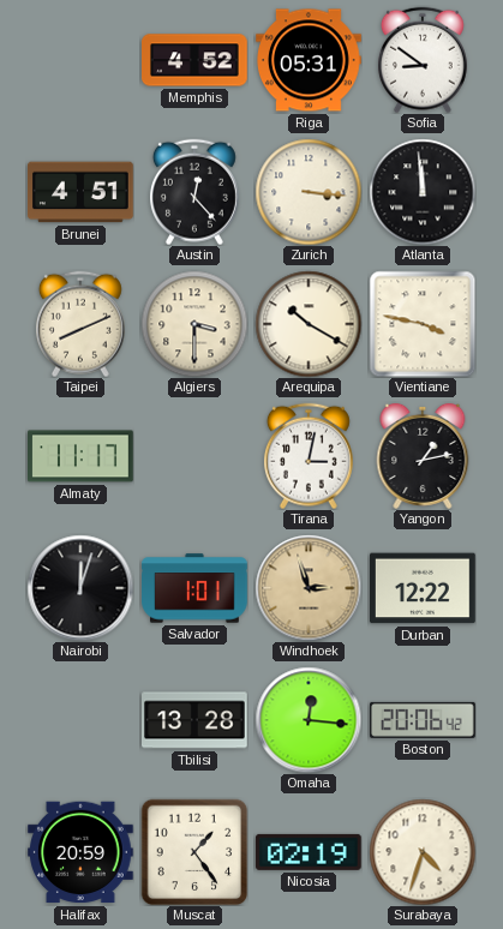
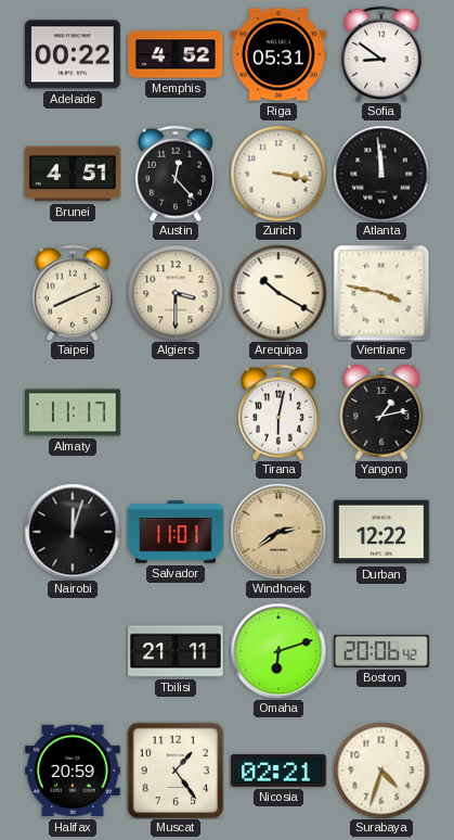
Adelaide: none -> 00:22
Zurich: 3:16 -> 3:17
Tirana: 3:02 -> 6:02
Salvador: 1:01 -> 11:01
Windhoek: 2:57 -> 2:39
Tbilisi: 13:28 -> 21:11
Omaha: 12:16 -> 6:12
Nicosia: 02:19 -> 02:21
